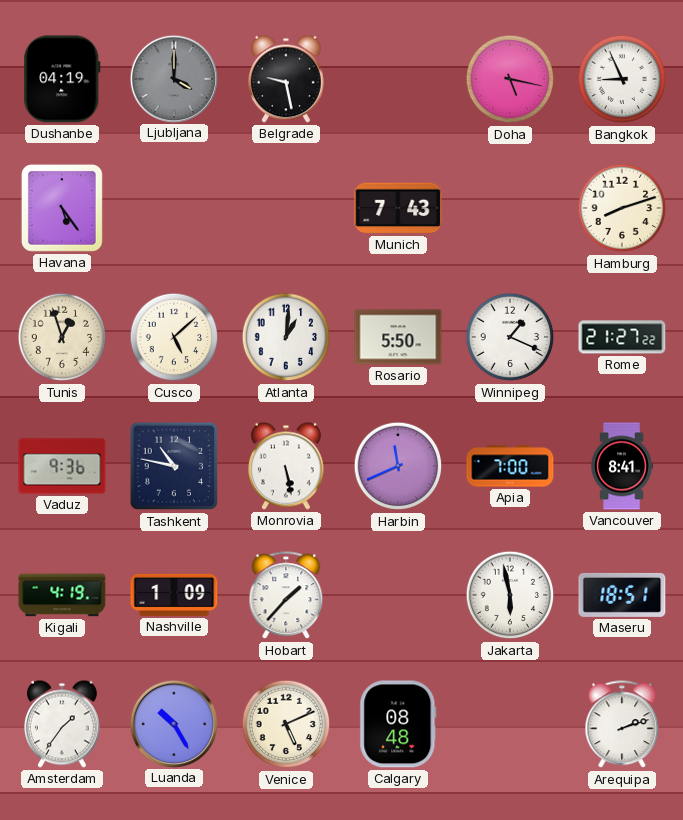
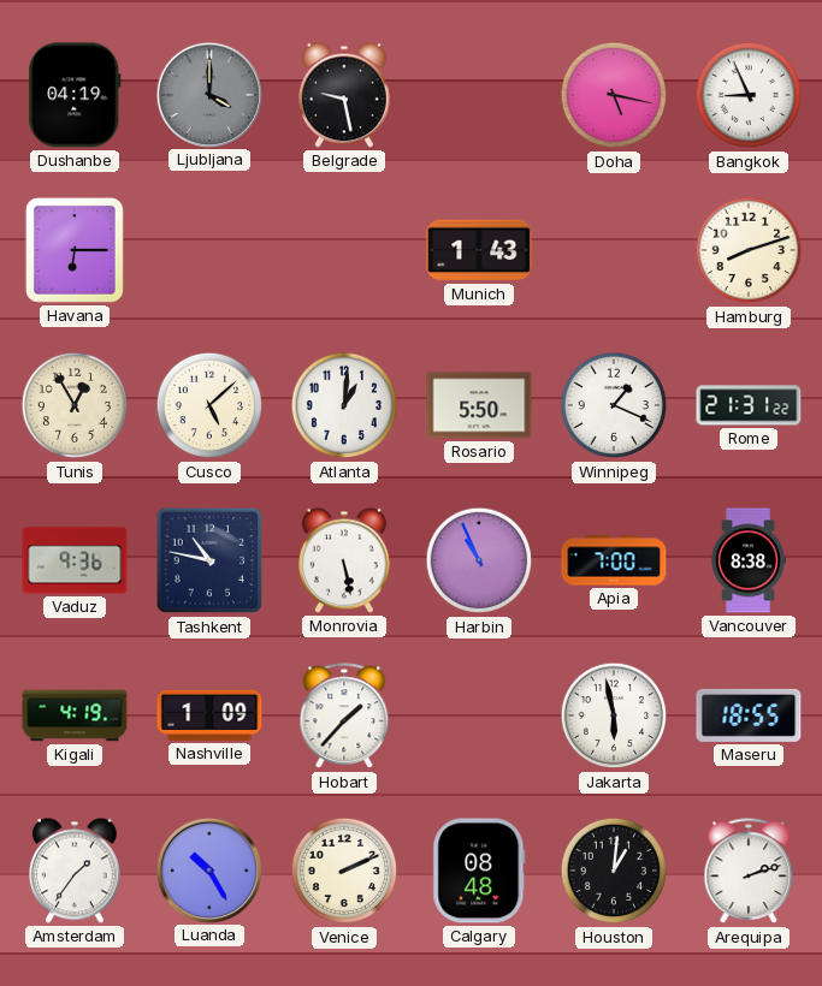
Havana: 5:24 -> 6:15
Munich: 7:43 -> 1:43
Tunis: 12:57 -> 12:55
Rome: 21:27 -> 21:31
Harbin: 11:41 -> 10:56
Vancouver: 8:41 -> 8:38
Maseru: 18:51 -> 18:55
Venice: 5:11 -> 2:11
Houston: none -> 1:01
